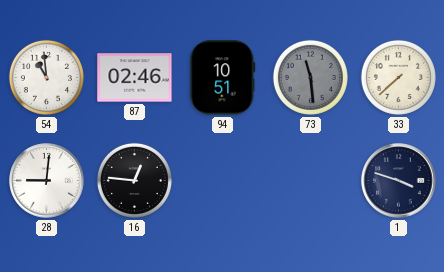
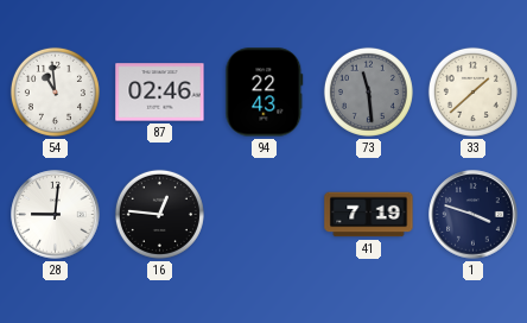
94: 10:51 -> 22:43
33: 7:38 -> 1:38
41: none -> 7:19
